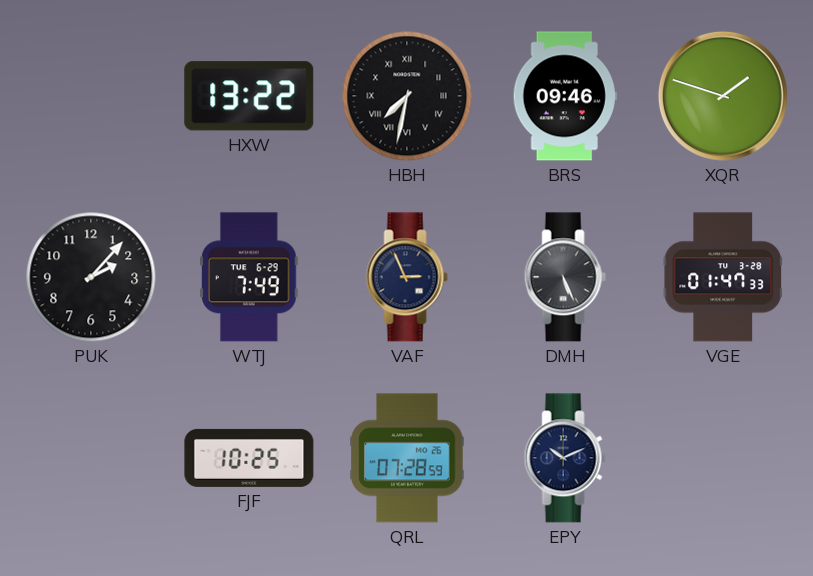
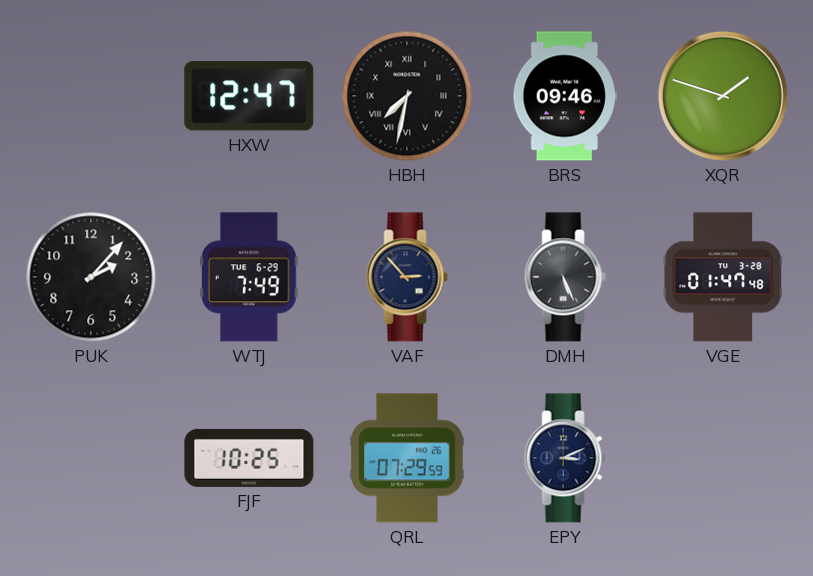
HXW: 13:22 -> 12:47
VAF: 2:56 -> 2:53
VGE: 01:47:33 -> 01:47:48
QRL: 07:28 -> 07:29
EPY: 10:11 -> 3:11
